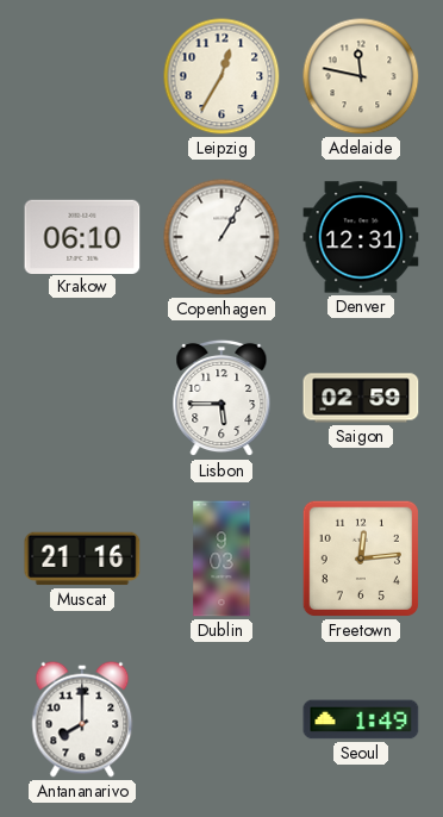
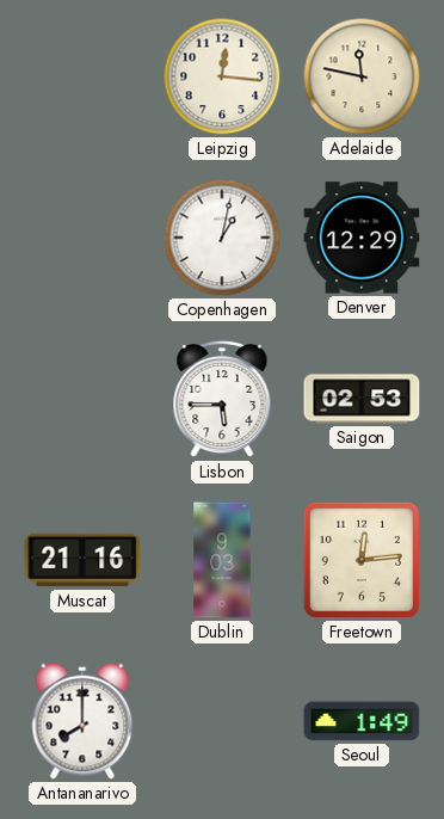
Leipzig: 12:35 -> 12:16
Krakow: 06:10 -> none
Copenhagen: 1:05 -> 1:02
Denver: 12:31 -> 12:29
Saigon: 02:59 -> 02:53
